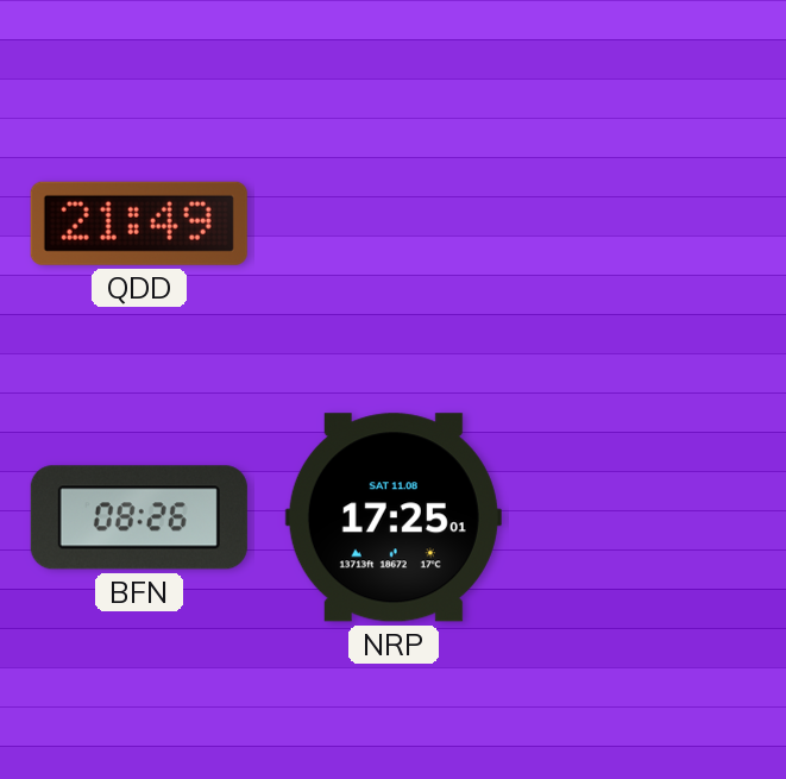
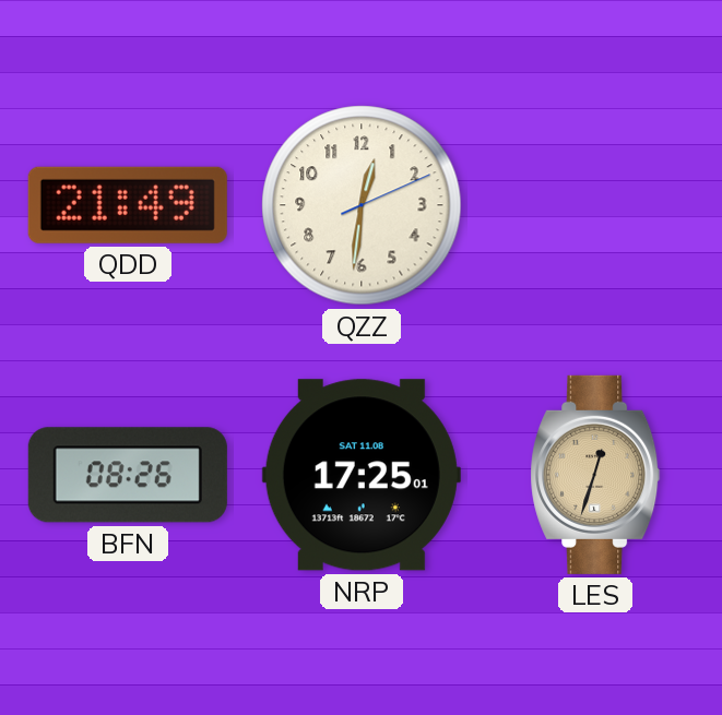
QZZ: none -> 12:31
LES: none -> 12:33
